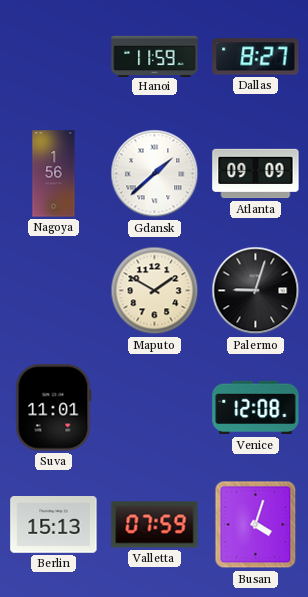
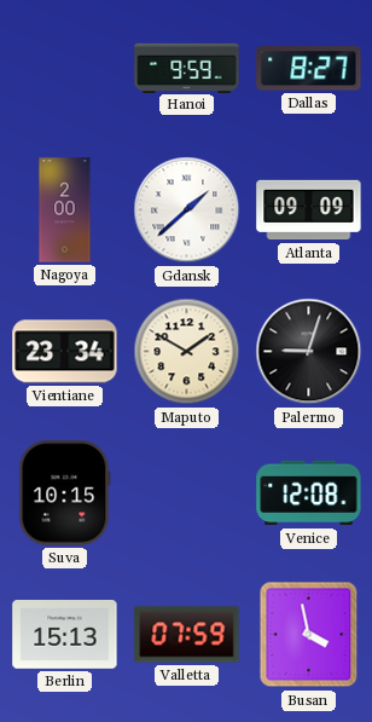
Hanoi: 11:59 -> 9:59
Nagoya: 1:56 -> 2:00
Vientiane: none -> 23:34
Suva: 11:01 -> 10:15
Busan: 4:03 -> 3:58
